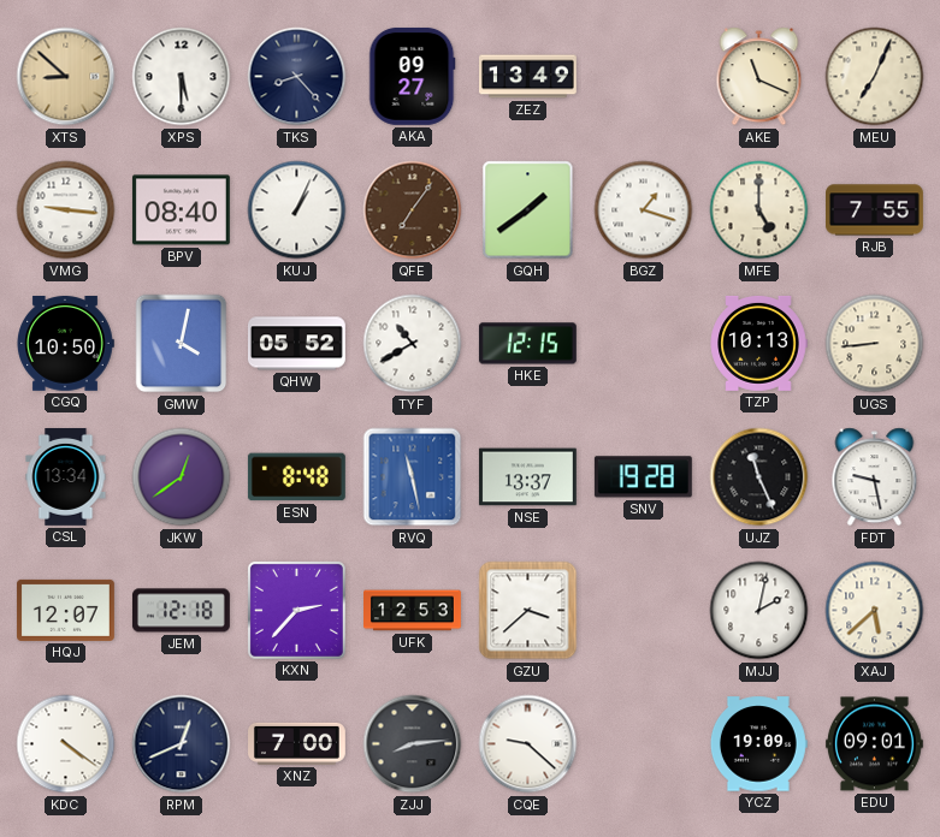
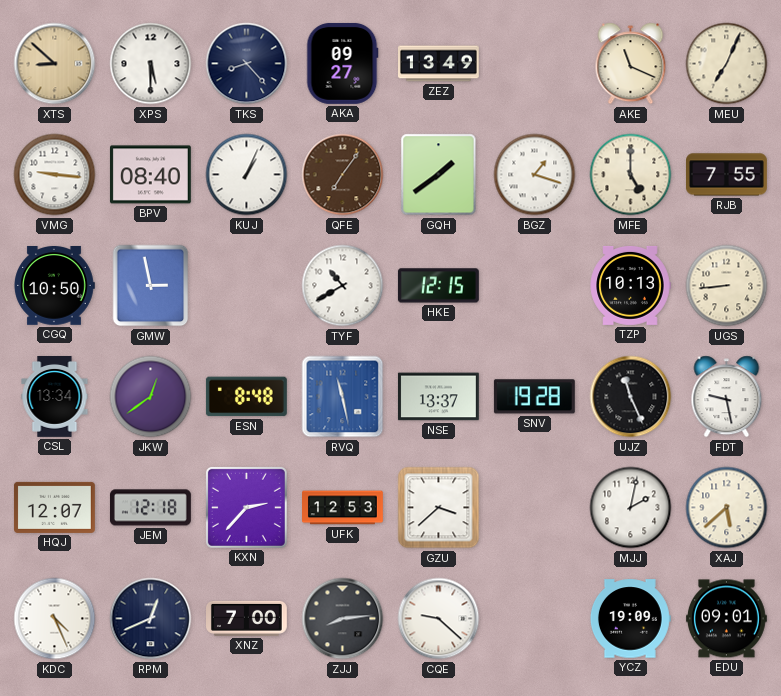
GMW: 4:02 -> 2:58
QHW: 05:52 -> none
KDC: 4:21 -> 4:26
